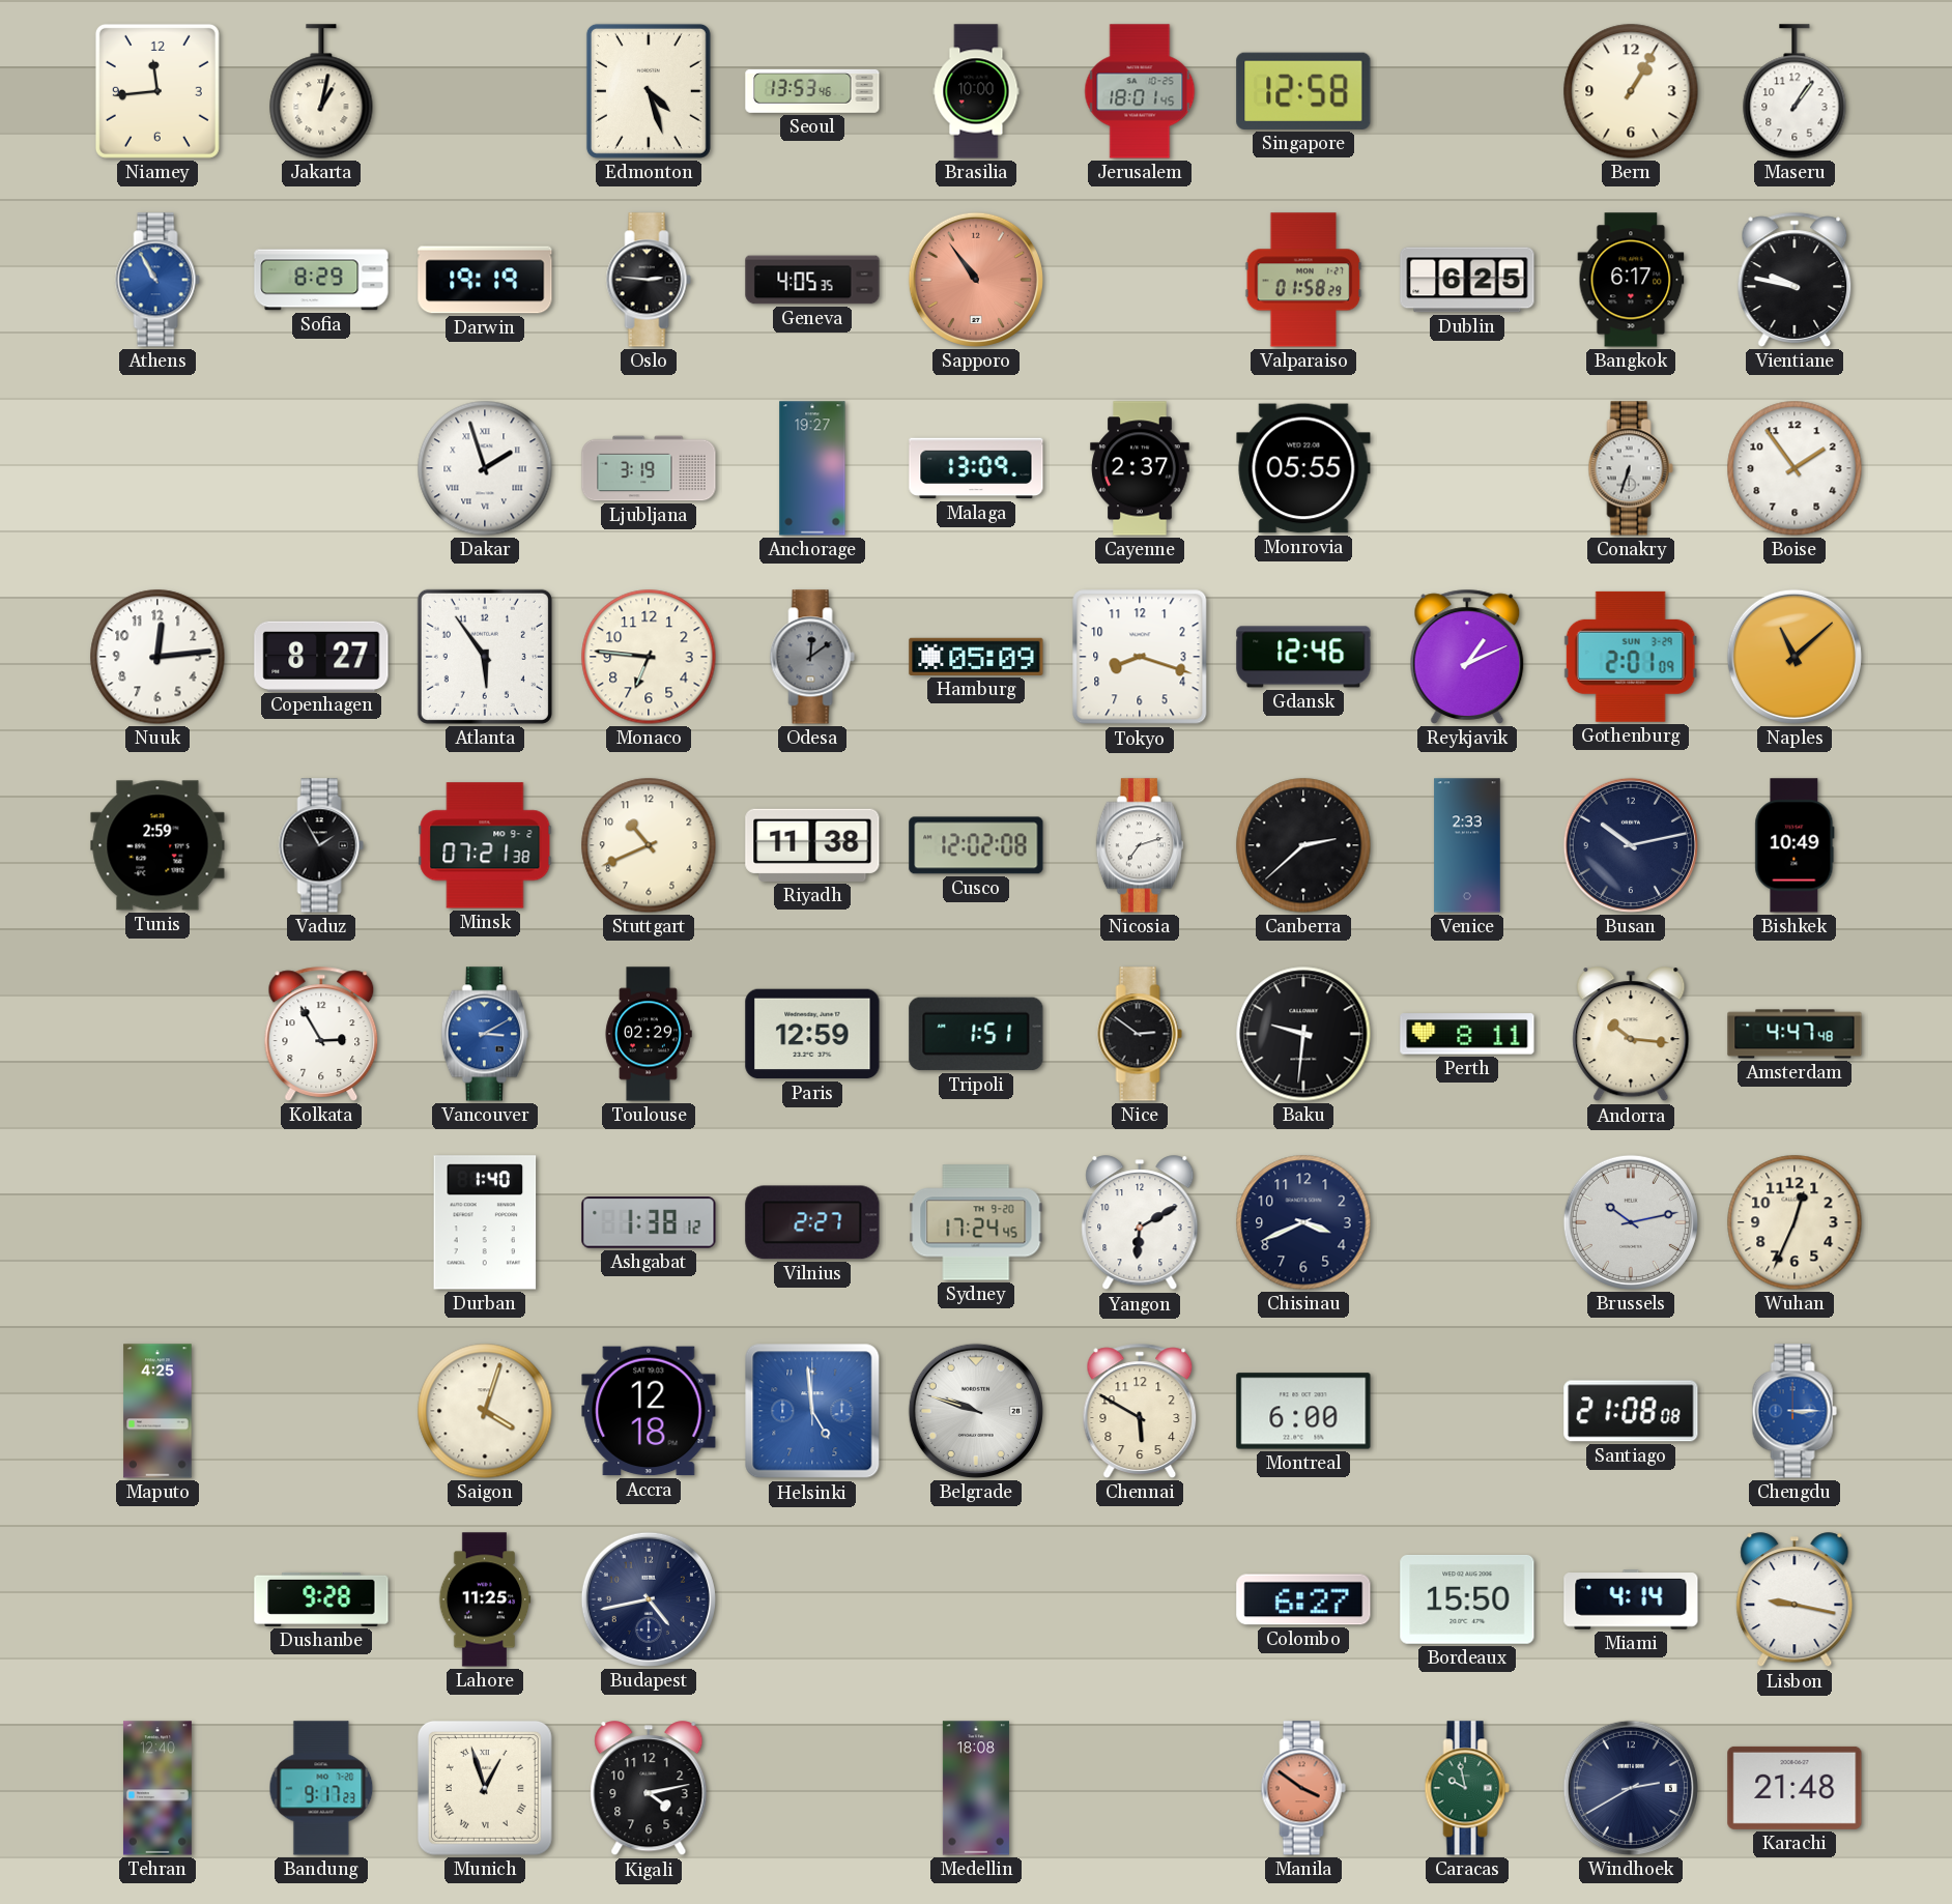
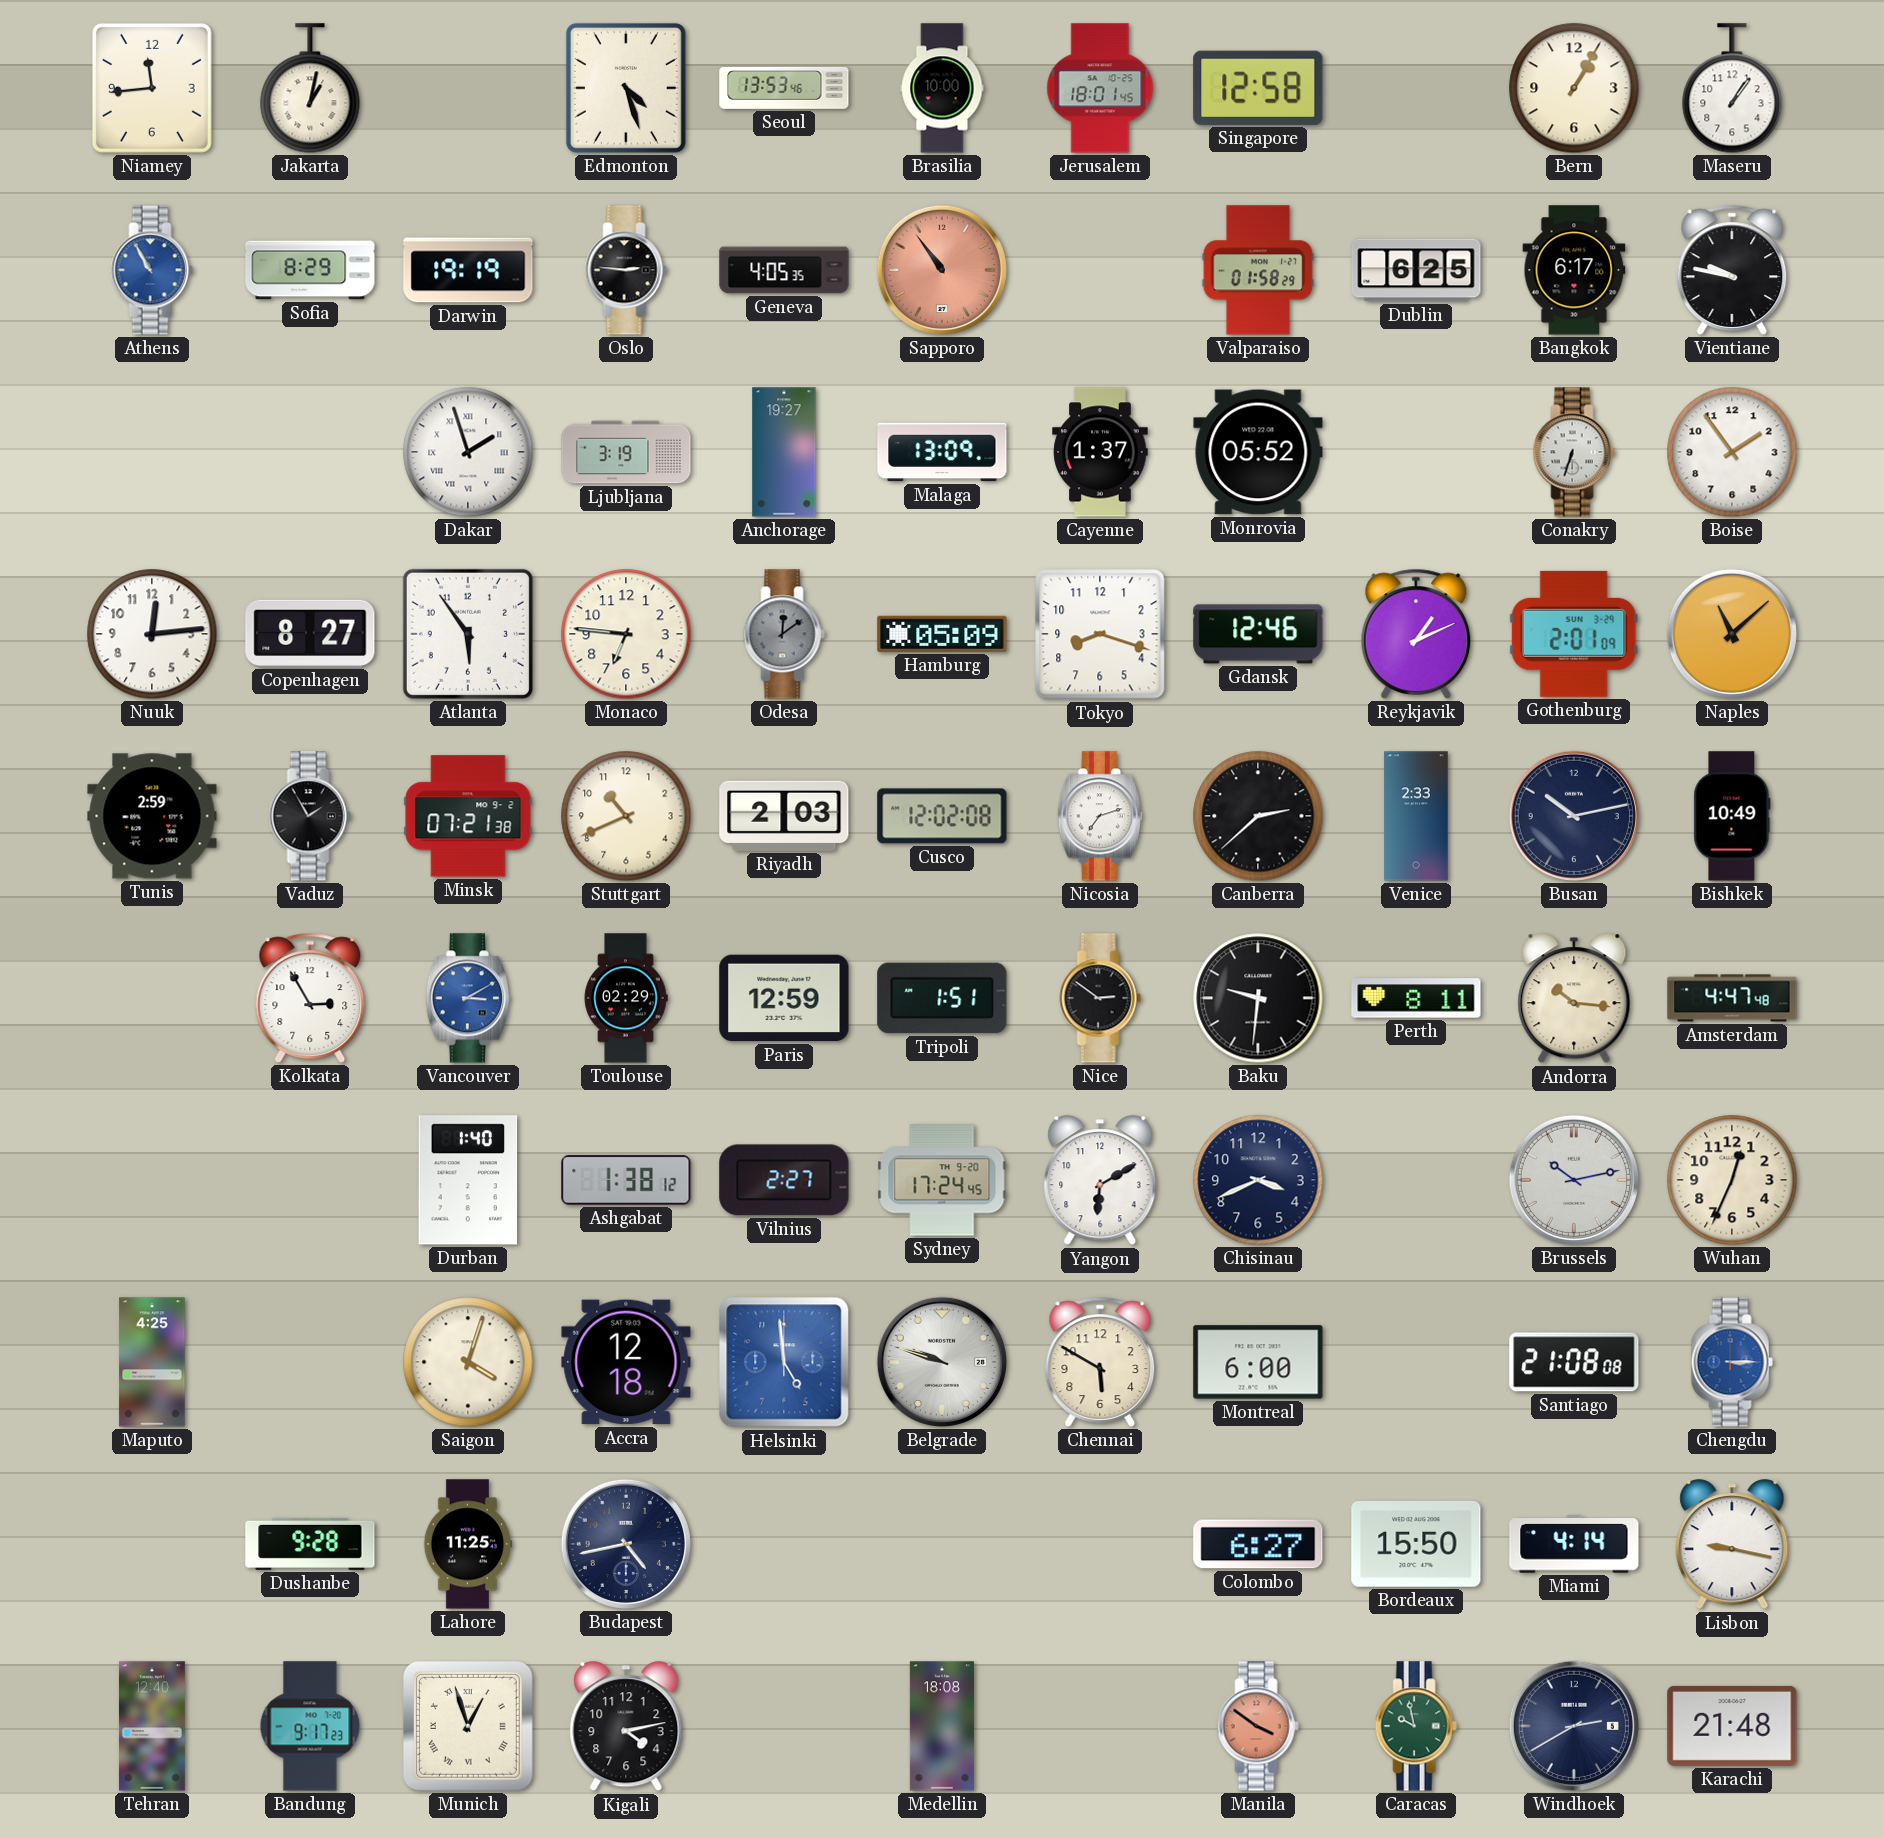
Cayenne: 2:37 -> 1:37
Monrovia: 05:55 -> 05:52
Riyadh: 11:38 -> 2:03
